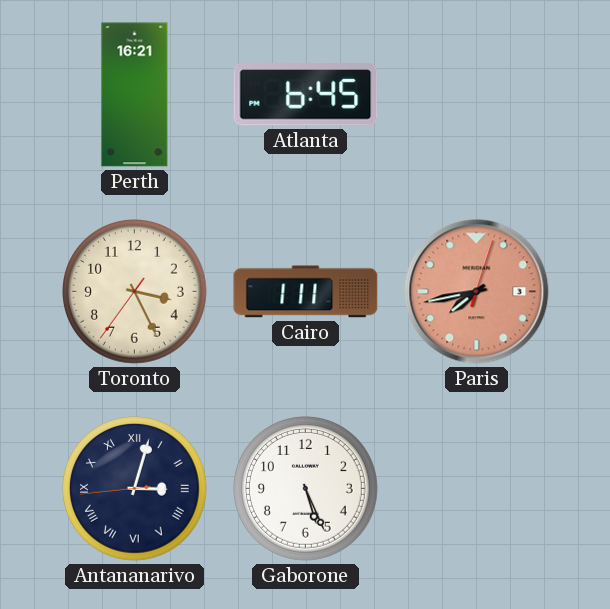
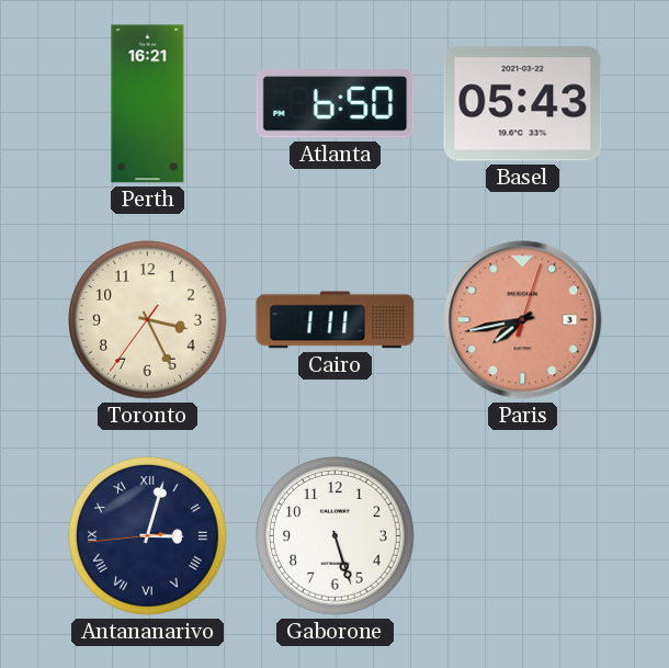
Atlanta: 6:45 -> 6:50
Basel: none -> 05:43
Gaborone: 5:26 -> 5:27
